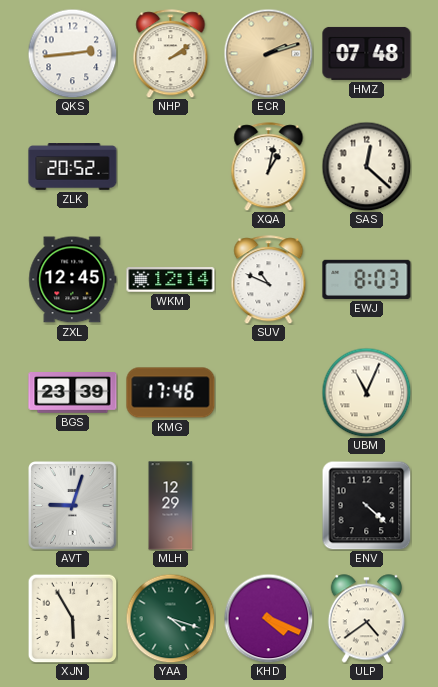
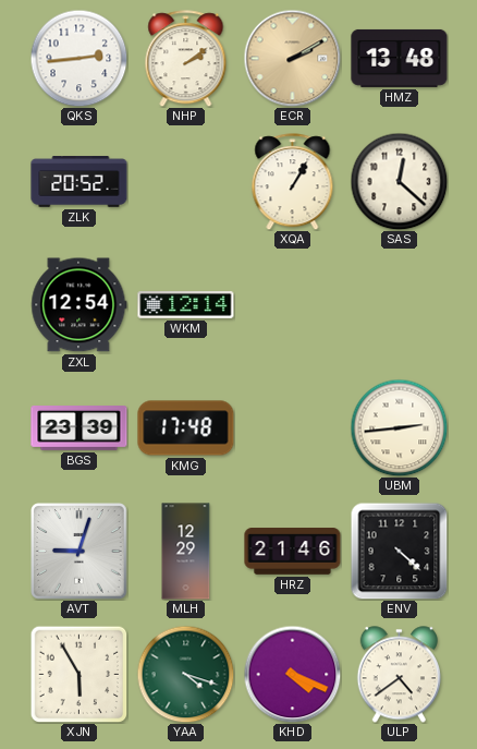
ECR: 2:12 -> 2:10
HMZ: 07:48 -> 13:48
XQA: 1:02 -> 1:05
ZXL: 12:45 -> 12:54
SUV: 10:49 -> none
EWJ: 8:03 -> none
KMG: 17:46 -> 17:48
UBM: 11:04 -> 2:44
HRZ: none -> 21:46
